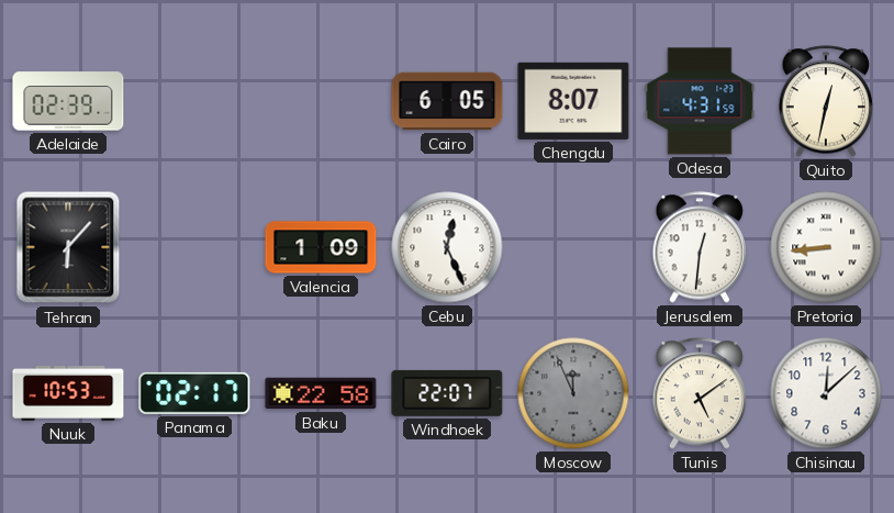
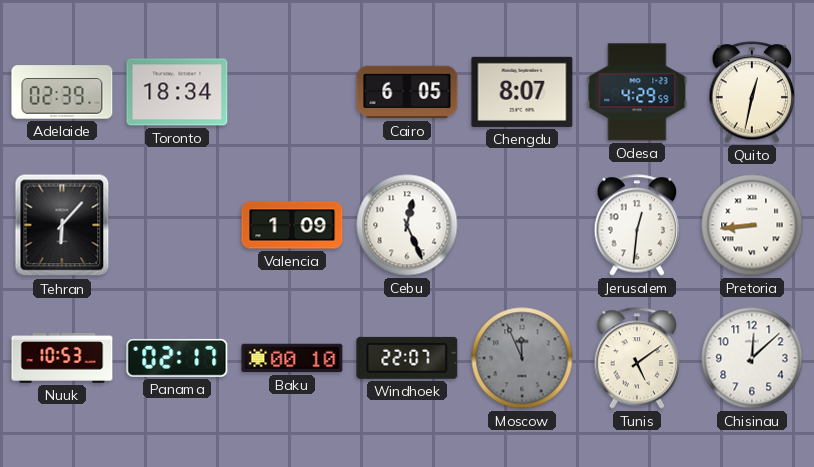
Toronto: none -> 18:34
Odesa: 4:31 -> 4:29
Baku: 22:58 -> 00:10
